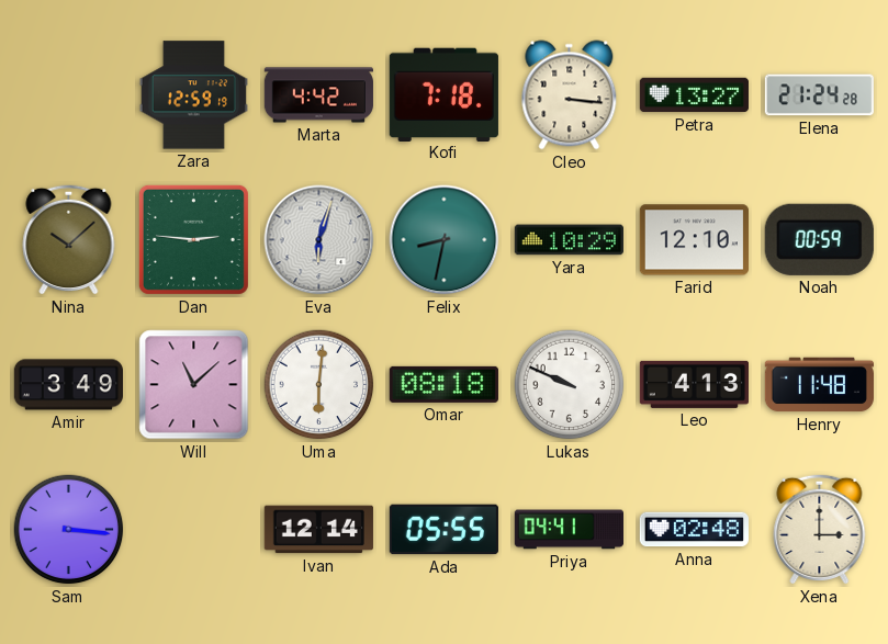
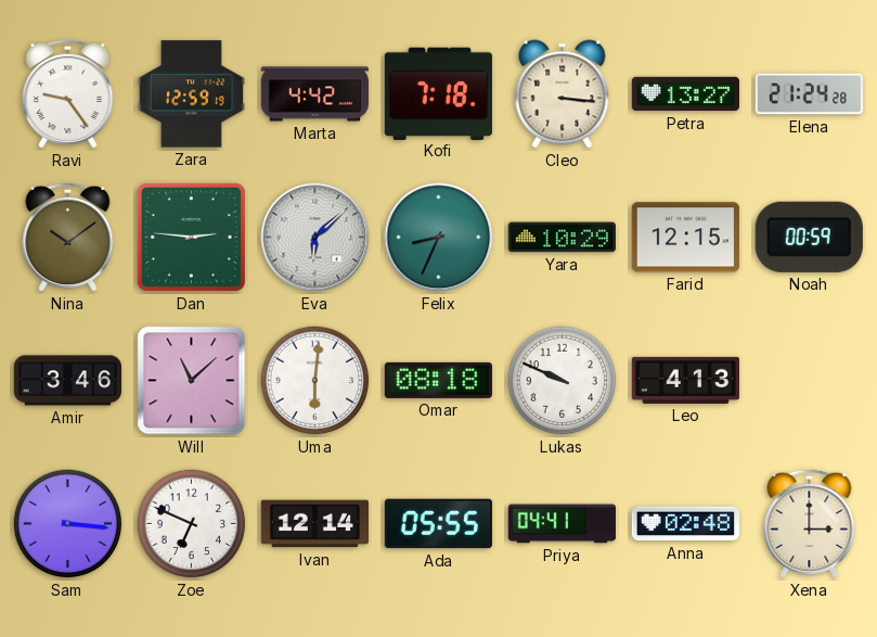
Ravi: none -> 9:24
Nina: 10:08 -> 10:09
Eva: 6:03 -> 6:08
Felix: 8:32 -> 8:34
Farid: 12:10 -> 12:15
Amir: 3:49 -> 3:46
Henry: 11:48 -> none
Zoe: none -> 6:49
